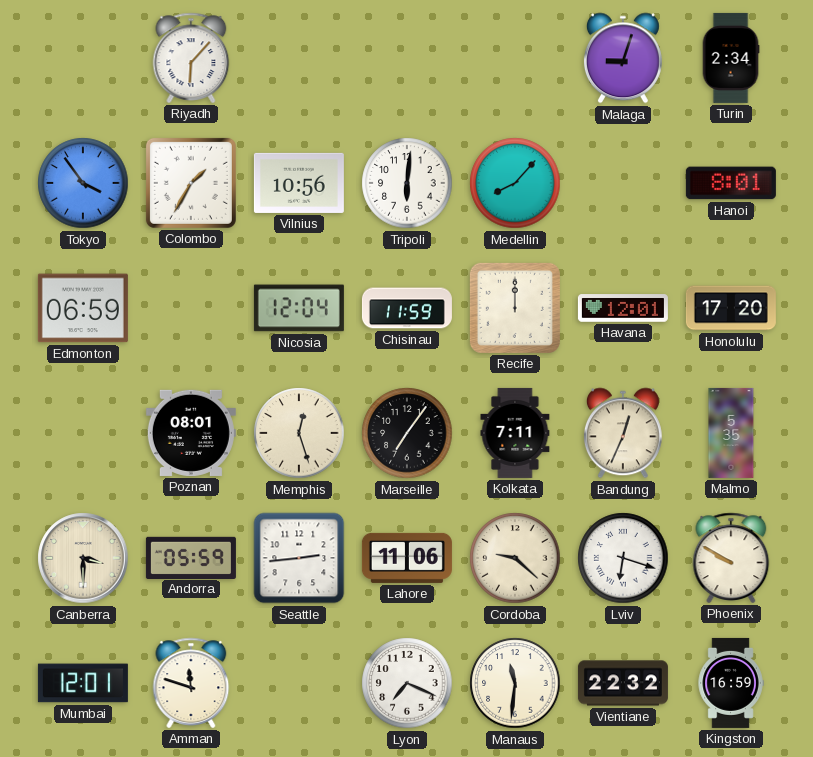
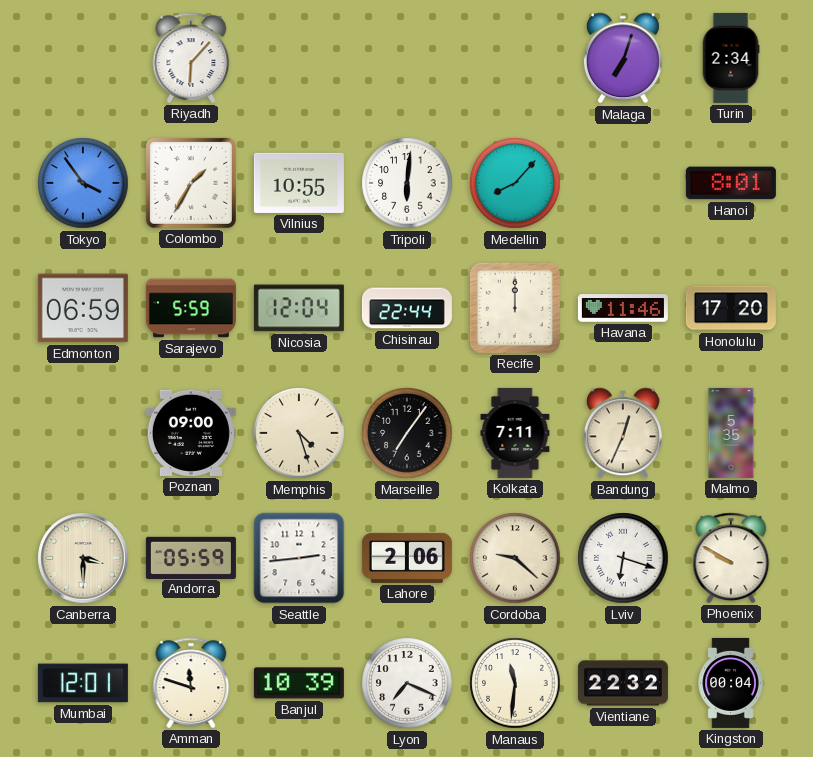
Malaga: 9:03 -> 7:03
Vilnius: 10:56 -> 10:55
Sarajevo: none -> 5:59
Chisinau: 11:59 -> 22:44
Havana: 12:01 -> 11:46
Poznan: 08:01 -> 09:00
Memphis: 12:27 -> 4:27
Lahore: 11:06 -> 2:06
Banjul: none -> 10:39
Kingston: 16:59 -> 00:04
